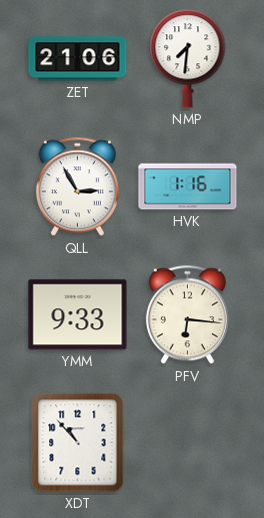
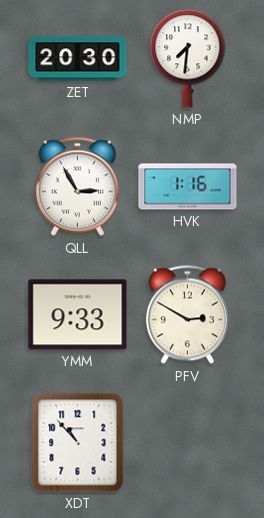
ZET: 21:06 -> 20:30
PFV: 6:16 -> 2:50
